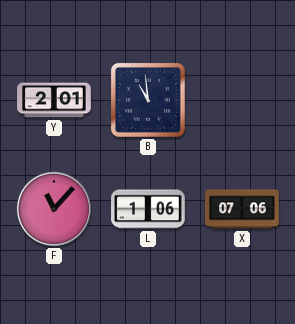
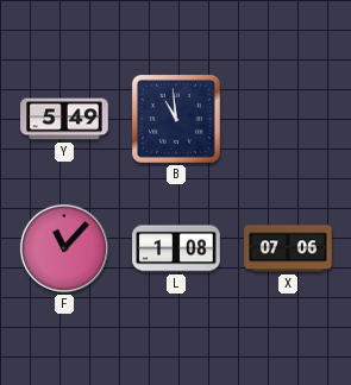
Y: 2:01 -> 5:49
L: 1:06 -> 1:08
